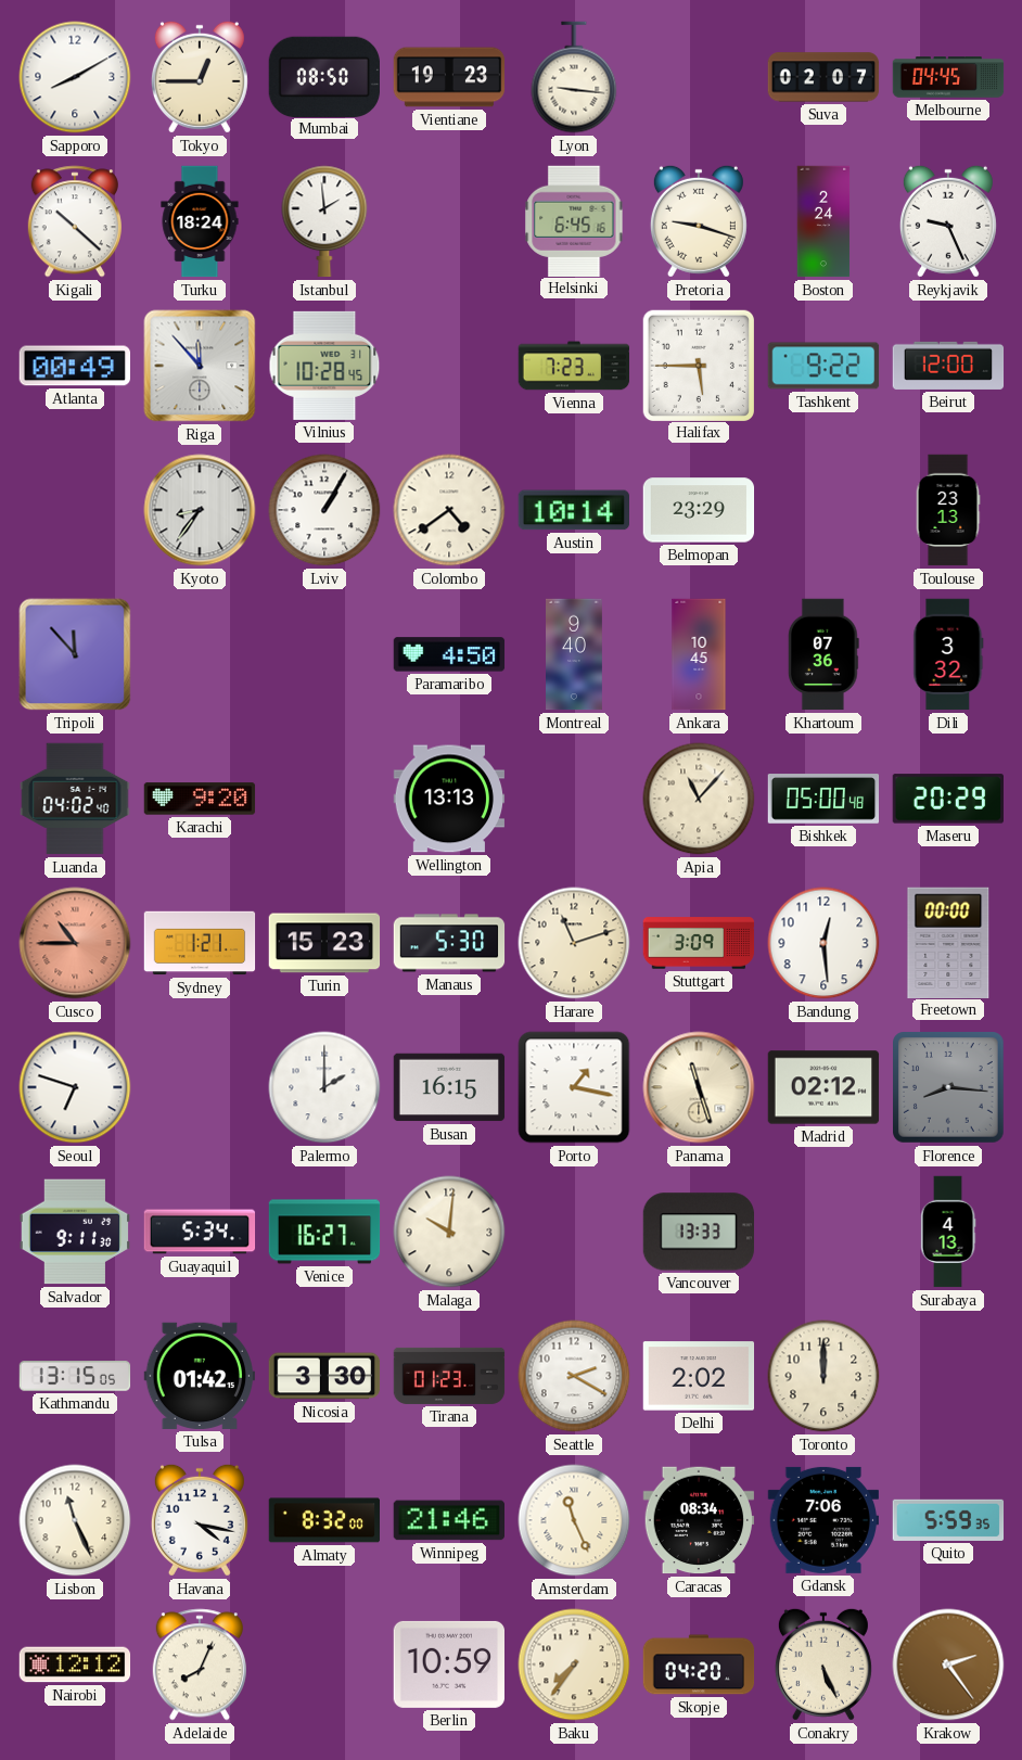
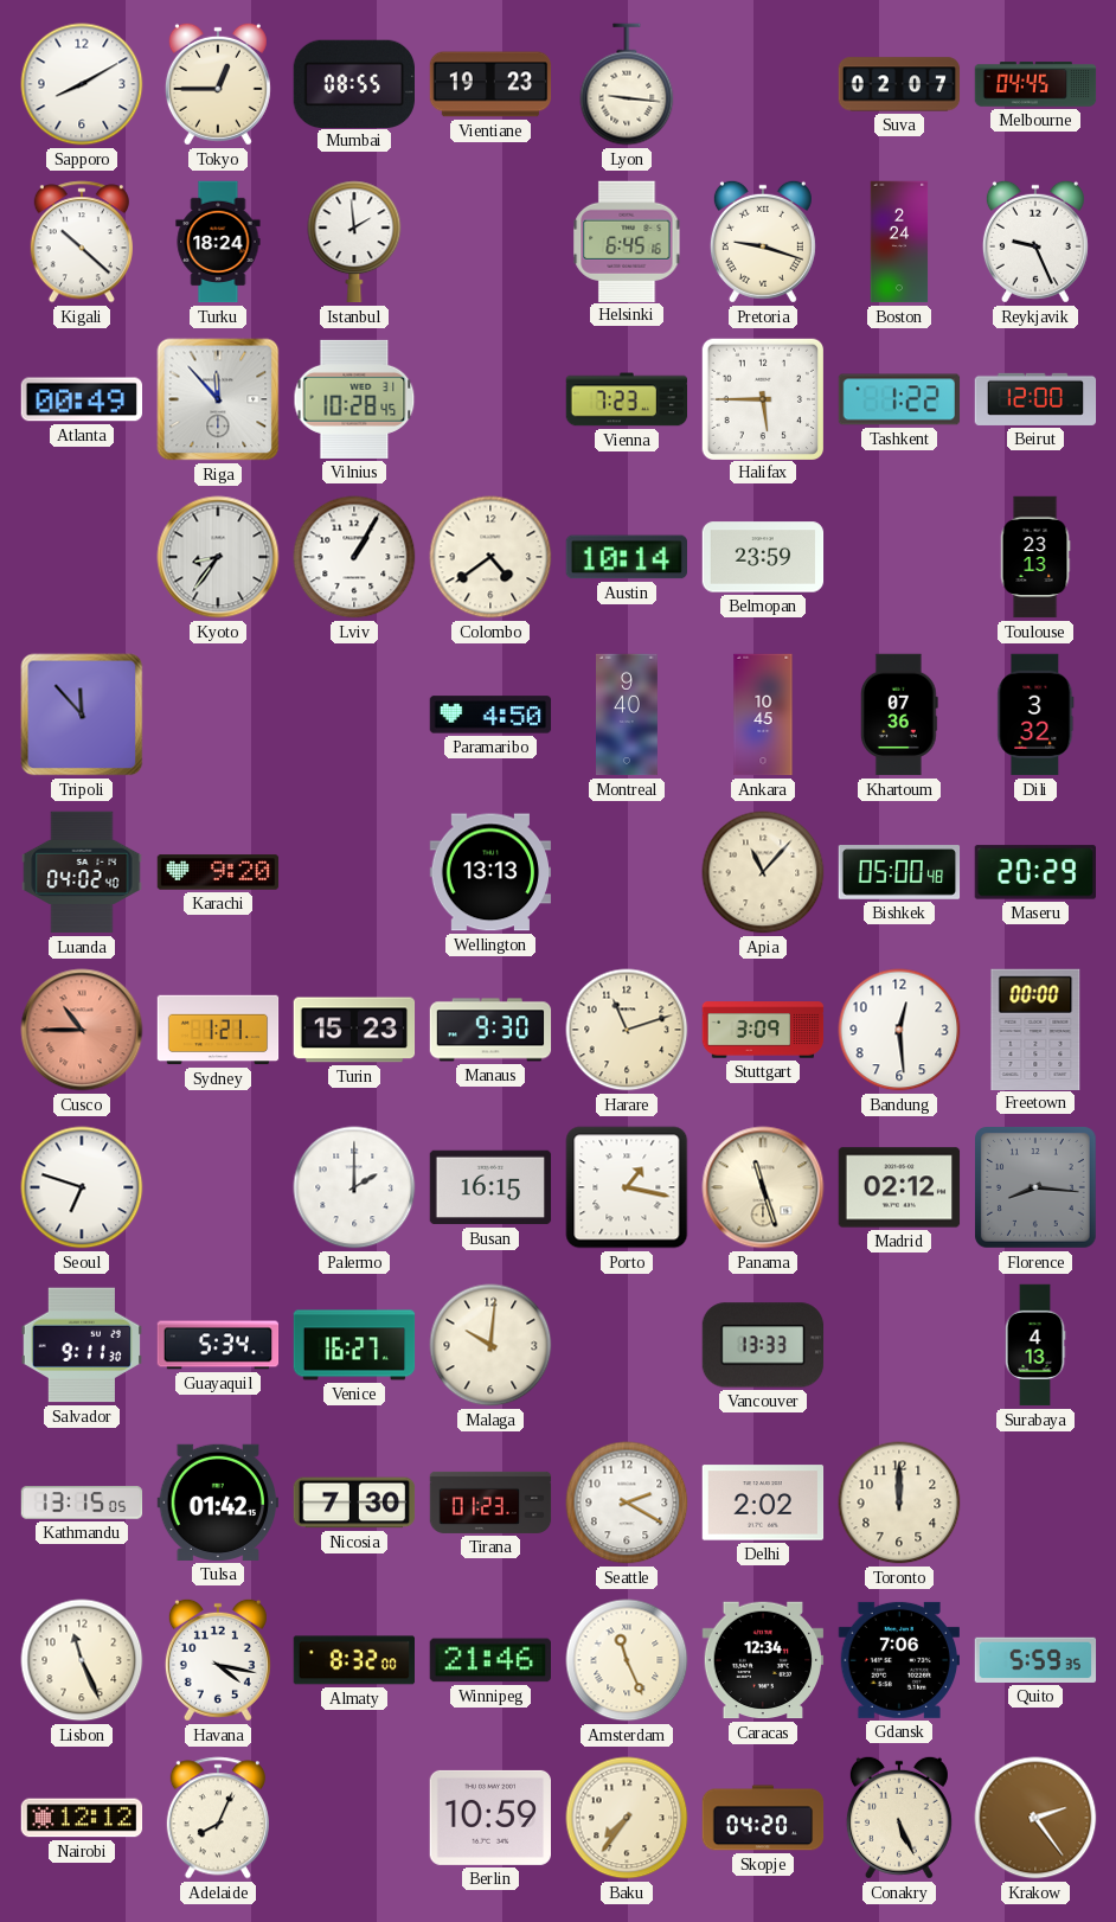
Mumbai: 08:50 -> 08:55
Tashkent: 9:22 -> 1:22
Belmopan: 23:29 -> 23:59
Manaus: 5:30 -> 9:30
Nicosia: 3:30 -> 7:30
Caracas: 08:34 -> 12:34
